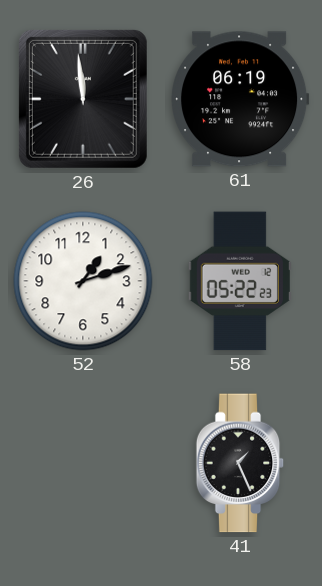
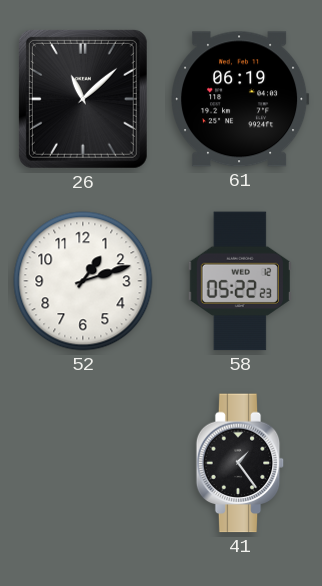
26: 11:59 -> 11:08
41: 1:26 -> 1:24
